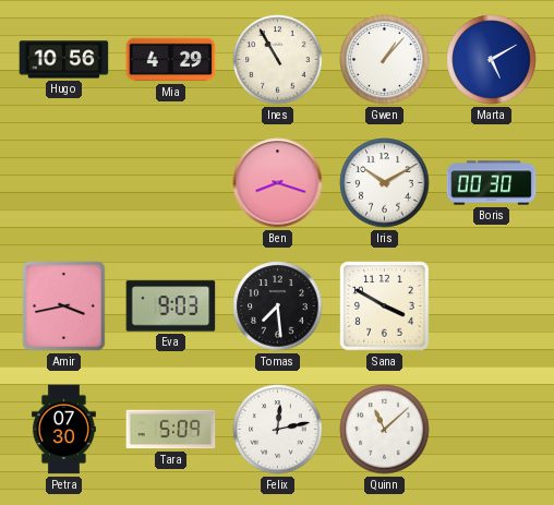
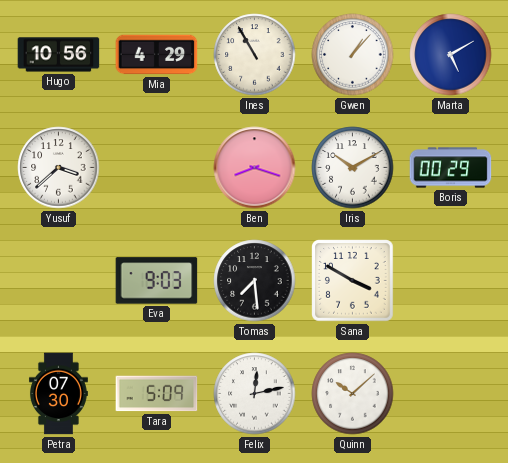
Yusuf: none -> 3:38
Boris: 00:30 -> 00:29
Amir: 3:43 -> none
Quinn: 11:08 -> 10:08
